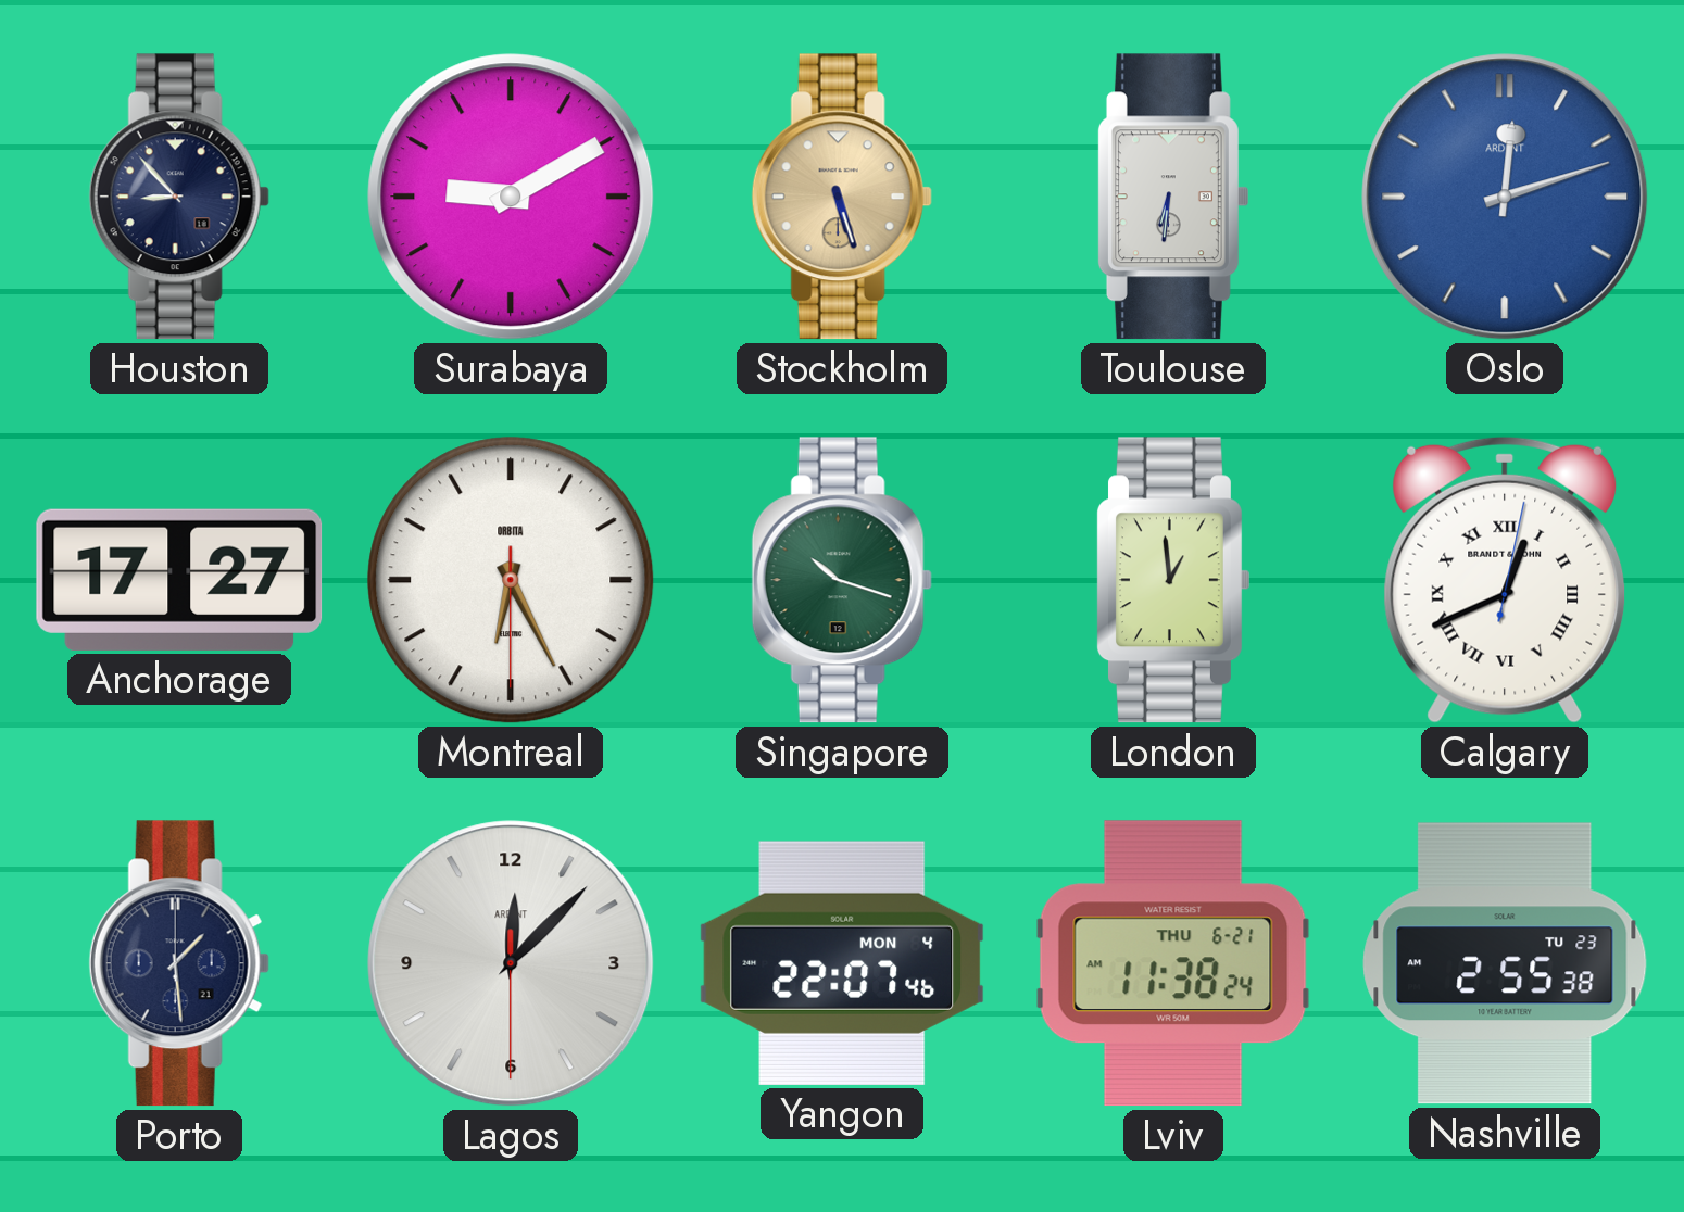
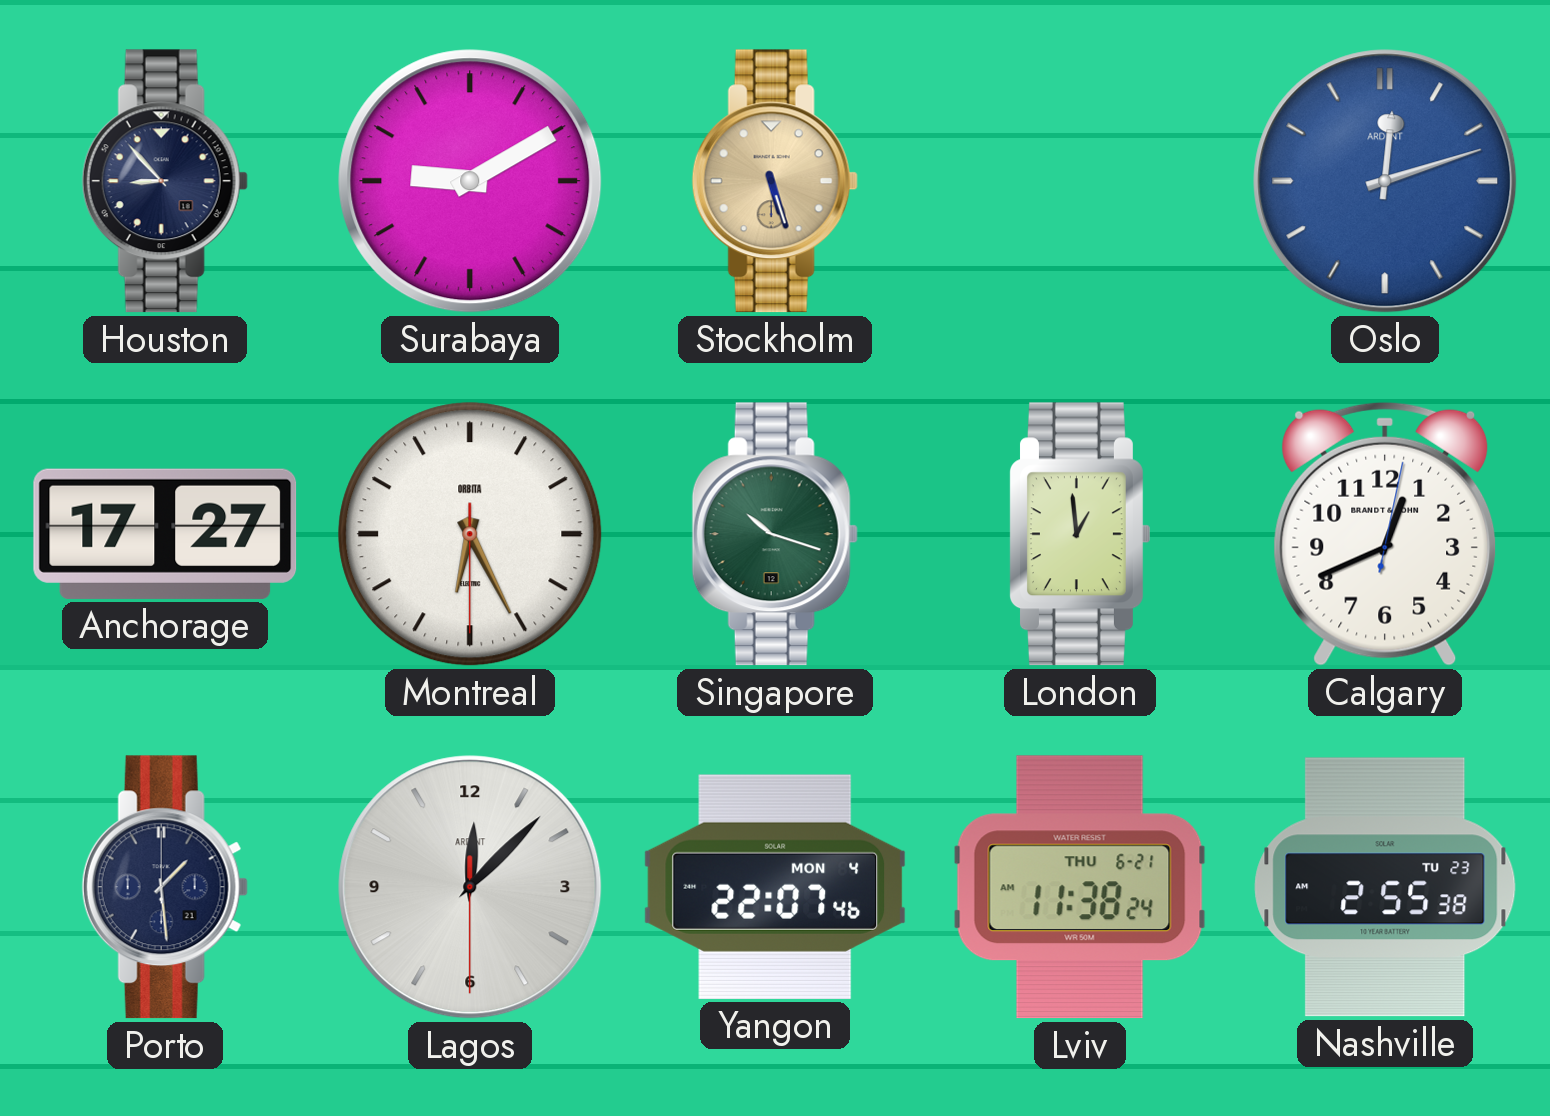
Toulouse: 6:31 -> none
Calgary numerals: Roman -> Arabic
